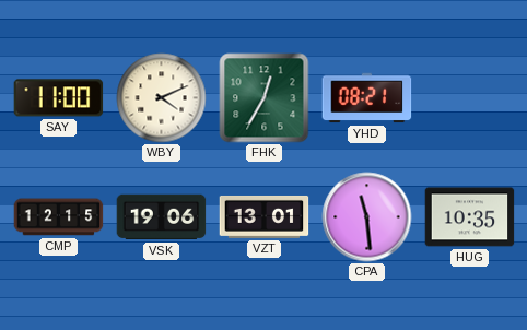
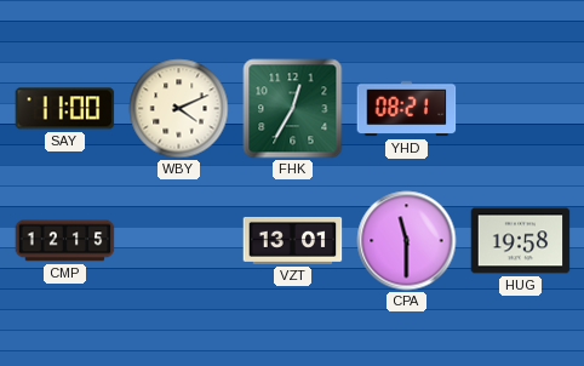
VSK: 19:06 -> none
CPA: 11:29 -> 11:30
HUG: 10:35 -> 19:58
